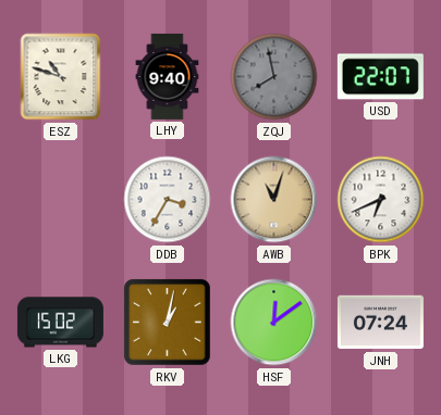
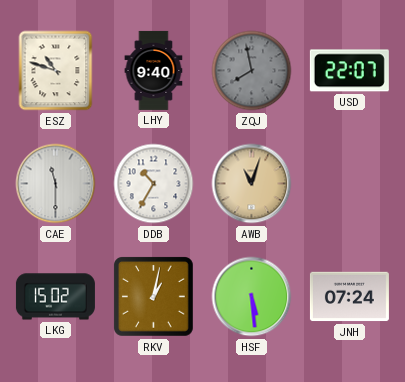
CAE: none -> 11:30
DDB: 3:35 -> 10:35
BPK: 6:41 -> none
HSF: 12:09 -> 5:29
